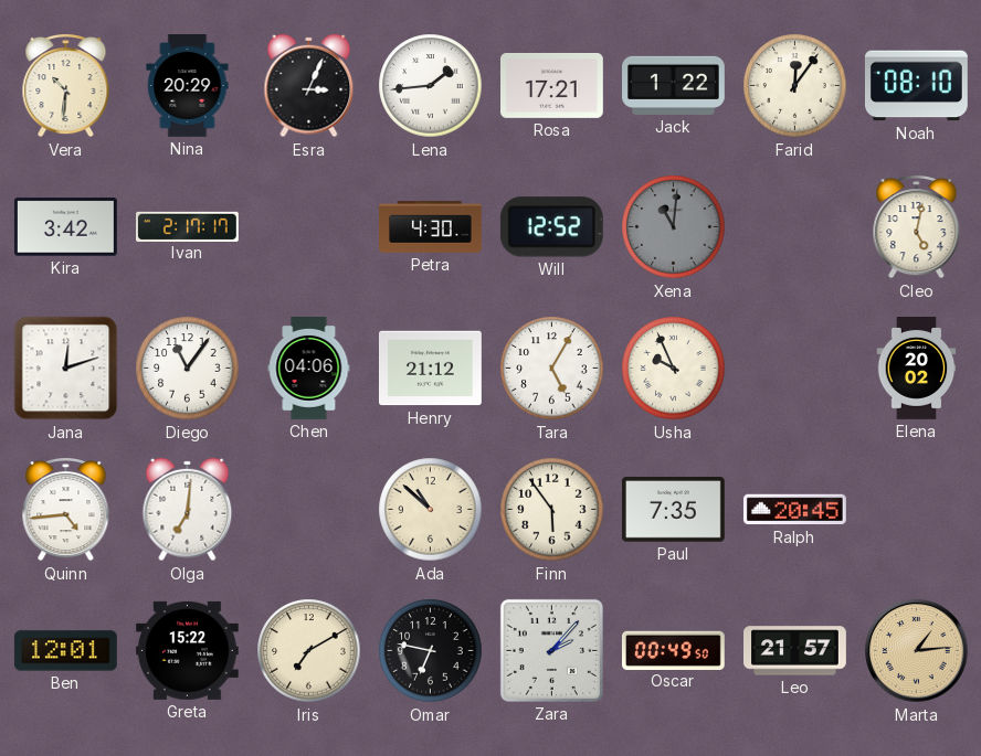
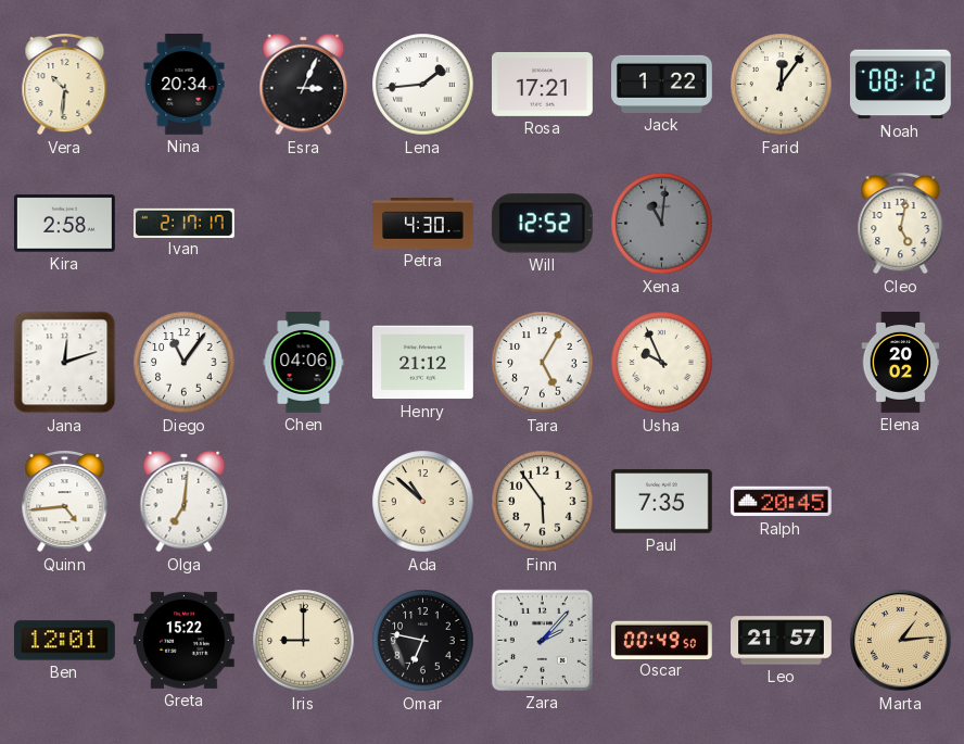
Nina: 20:29 -> 20:34
Noah: 08:10 -> 08:12
Kira: 3:42 -> 2:58
Iris: 7:10 -> 9:00
